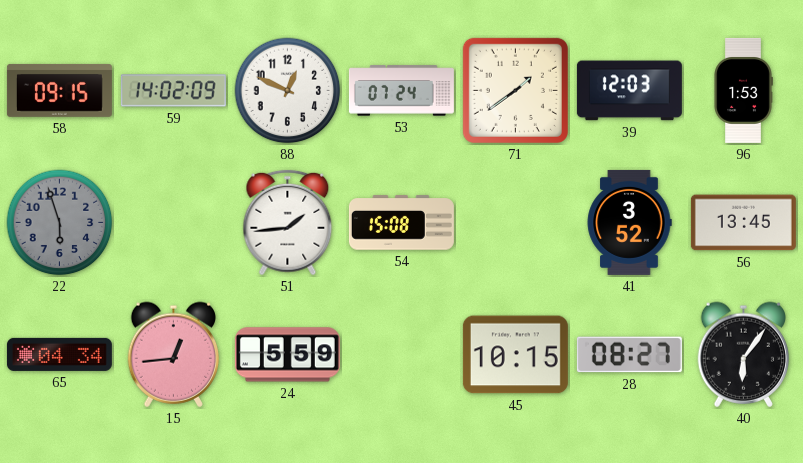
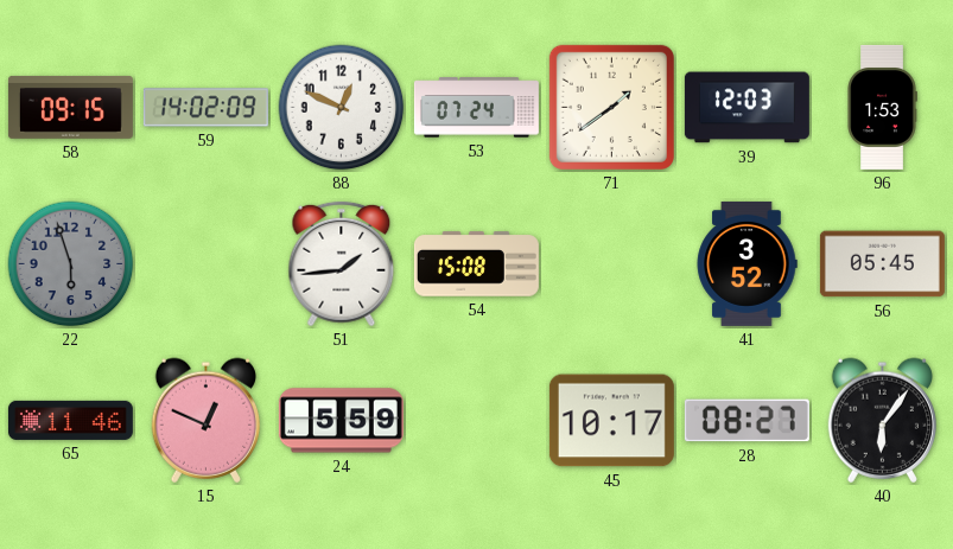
56: 13:45 -> 05:45
65: 04:34 -> 11:46
15: 12:44 -> 12:49
45: 10:15 -> 10:17
